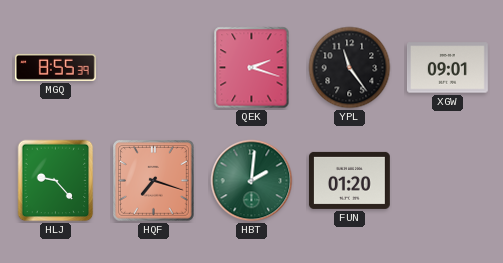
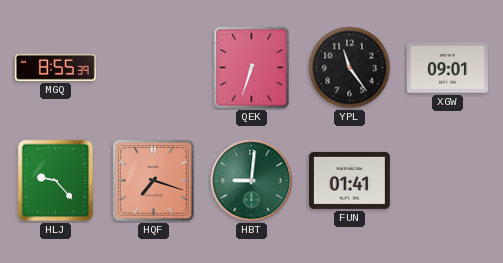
QEK: 2:18 -> 6:33
HBT: 2:01 -> 9:01
FUN: 01:20 -> 01:41
